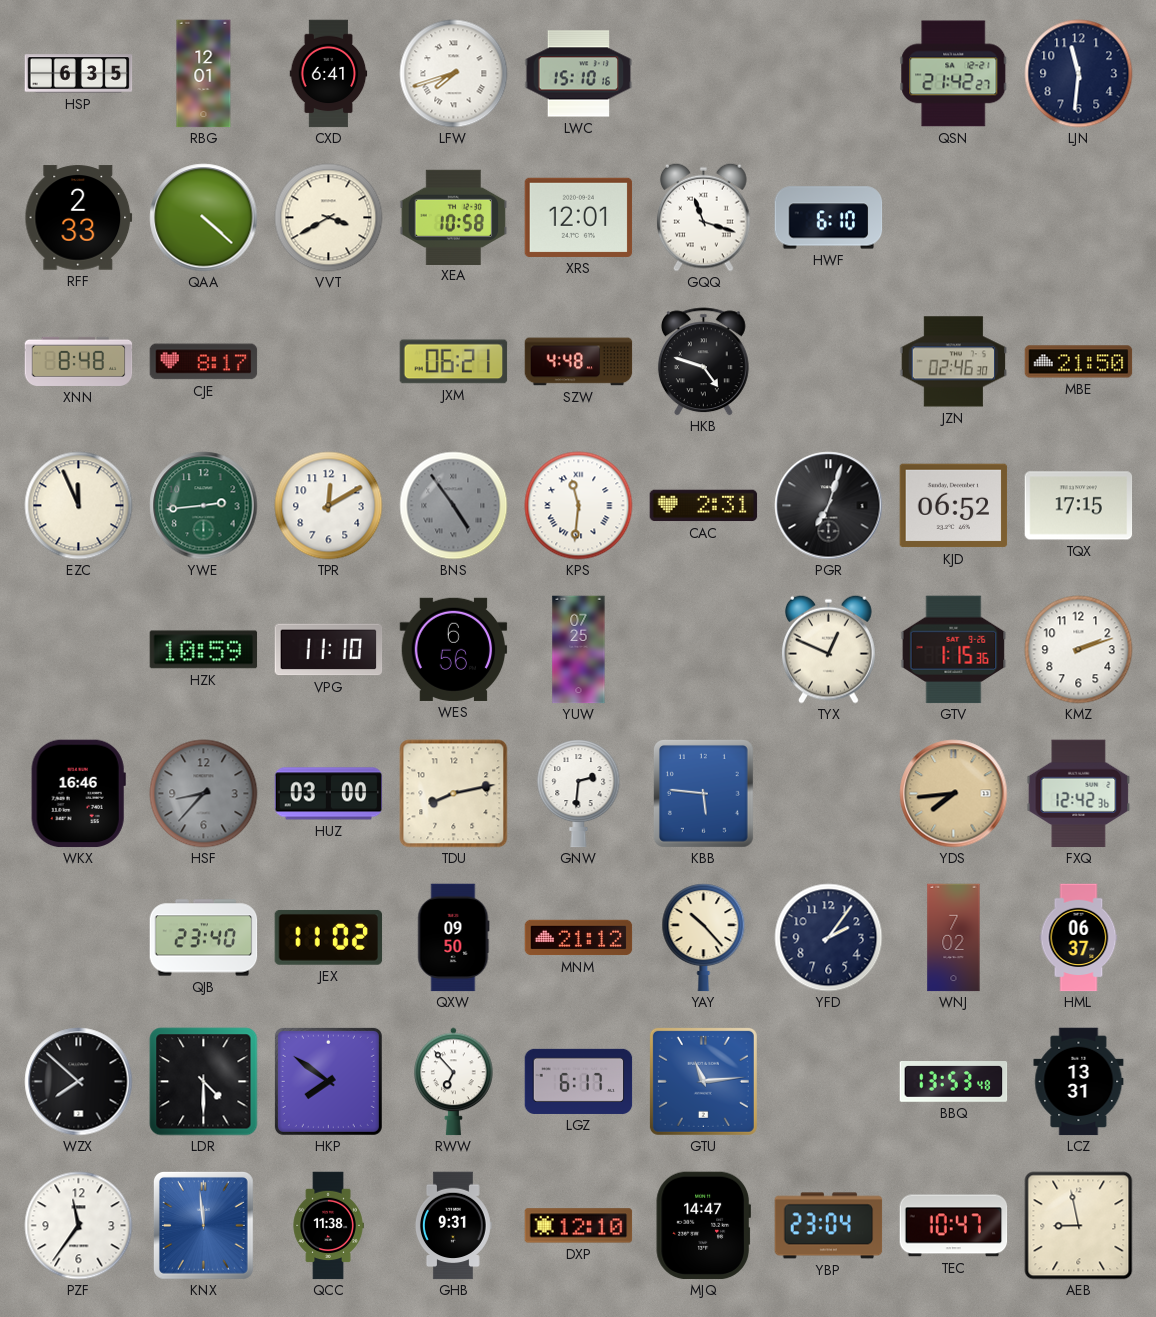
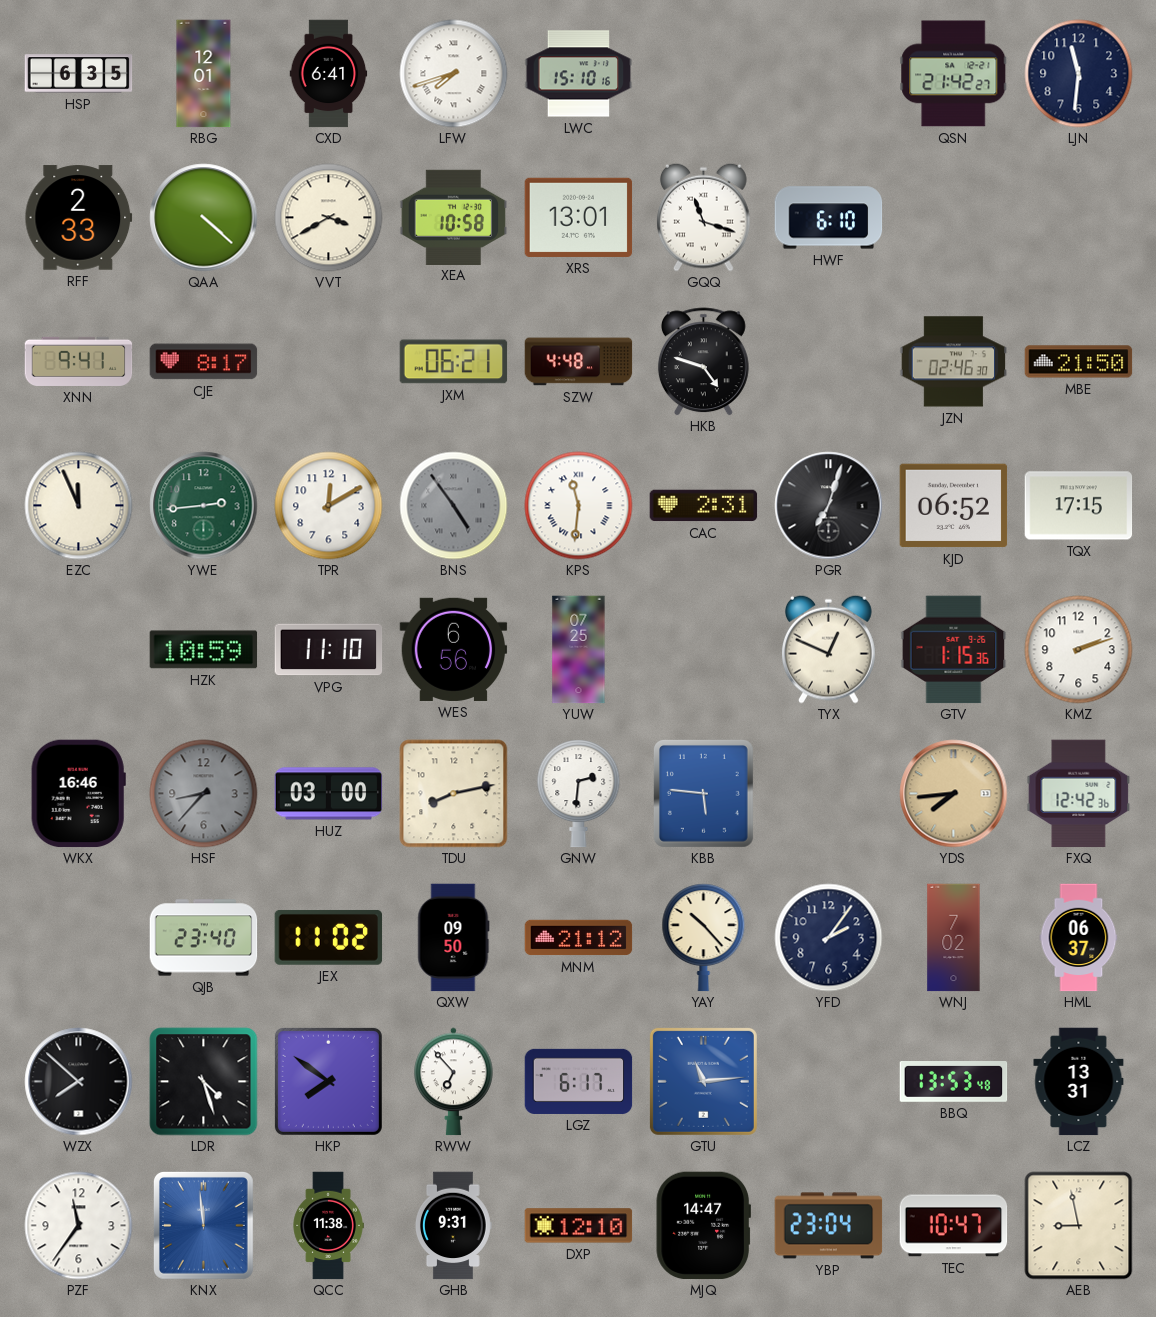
XRS: 12:01 -> 13:01
XNN: 8:48 -> 9:41
LDR: 4:30 -> 4:27
